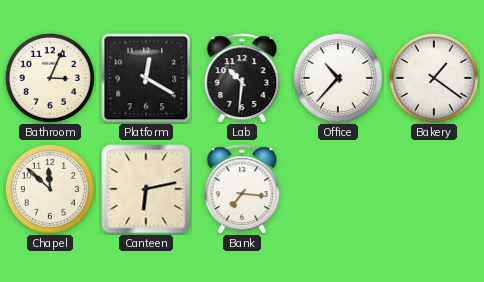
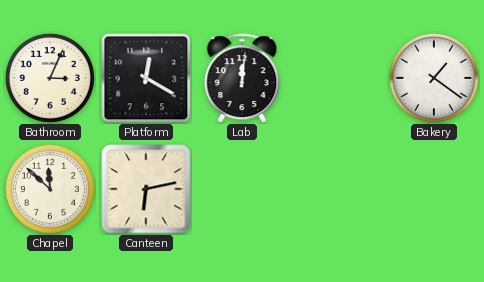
Lab: 10:31 -> 12:01
Office: 10:37 -> none
Bank: 7:16 -> none
